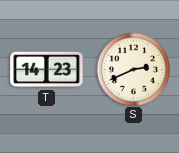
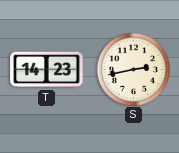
S: 2:41 -> 2:43
